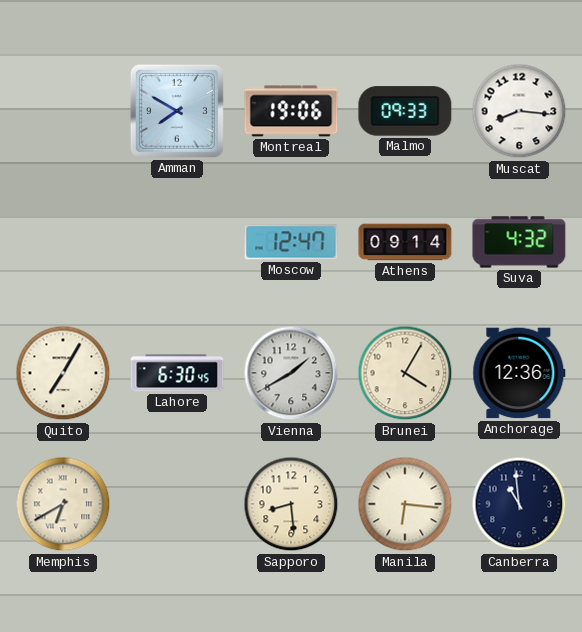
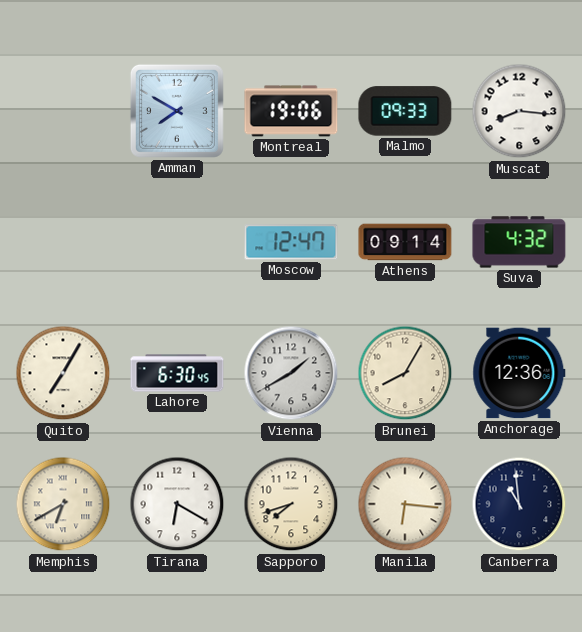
Brunei: 4:05 -> 8:05
Tirana: none -> 6:20
Sapporo: 8:29 -> 7:42
